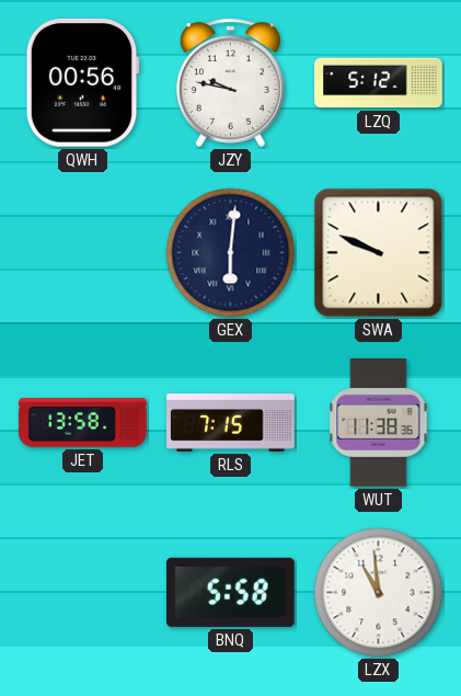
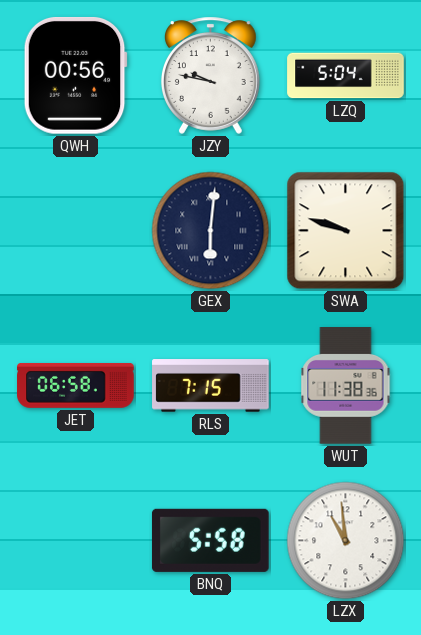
LZQ: 5:12 -> 5:04
SWA: 9:49 -> 9:48
JET: 13:58 -> 06:58
